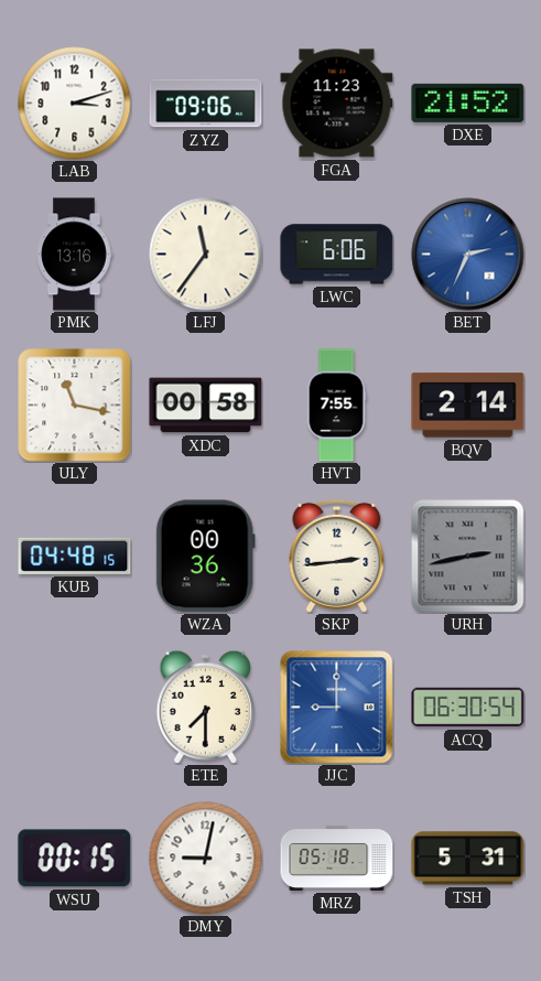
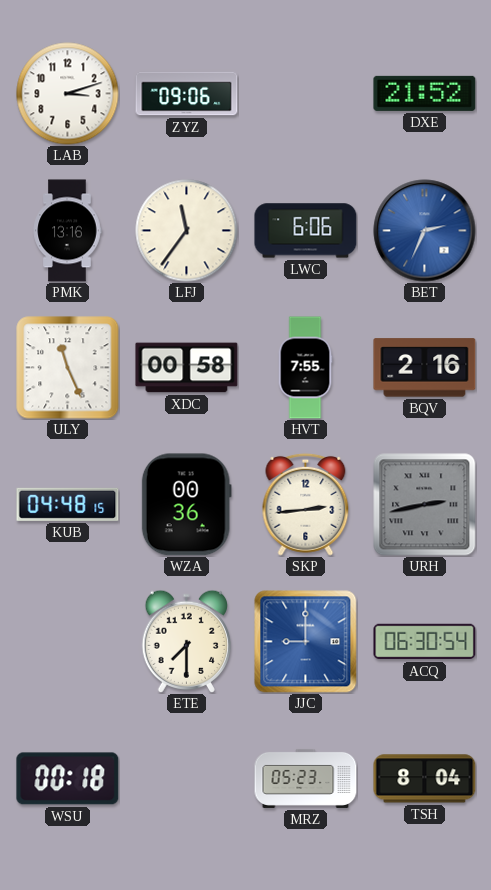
FGA: 11:23 -> none
ULY: 11:17 -> 11:26
BQV: 2:14 -> 2:16
WSU: 00:15 -> 00:18
DMY: 9:02 -> none
MRZ: 05:18 -> 05:23
TSH: 5:31 -> 8:04
